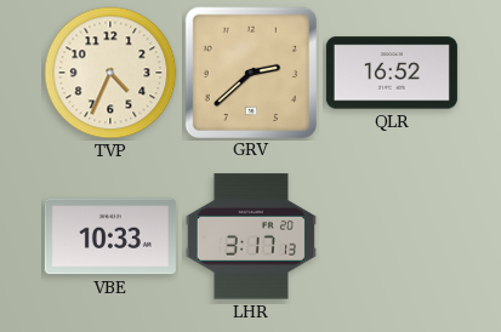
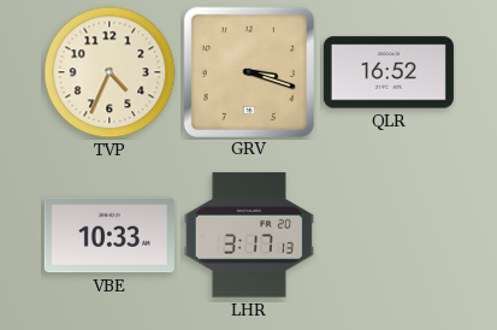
GRV: 2:38 -> 3:18
